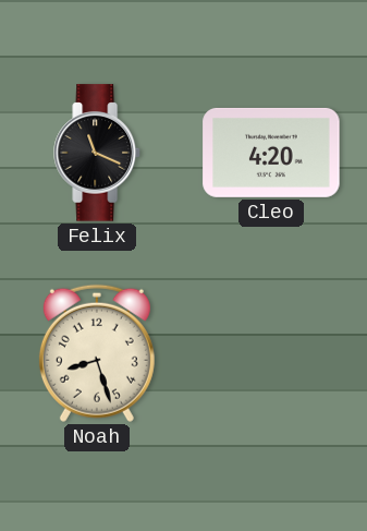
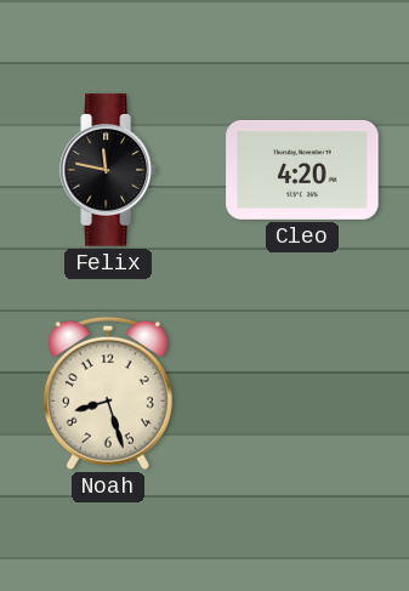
Felix: 11:19 -> 11:47
